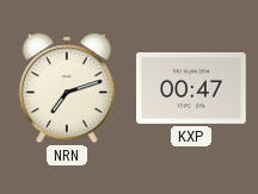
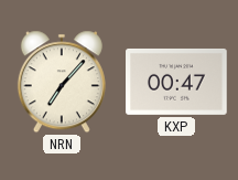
NRN: 7:12 -> 7:07
